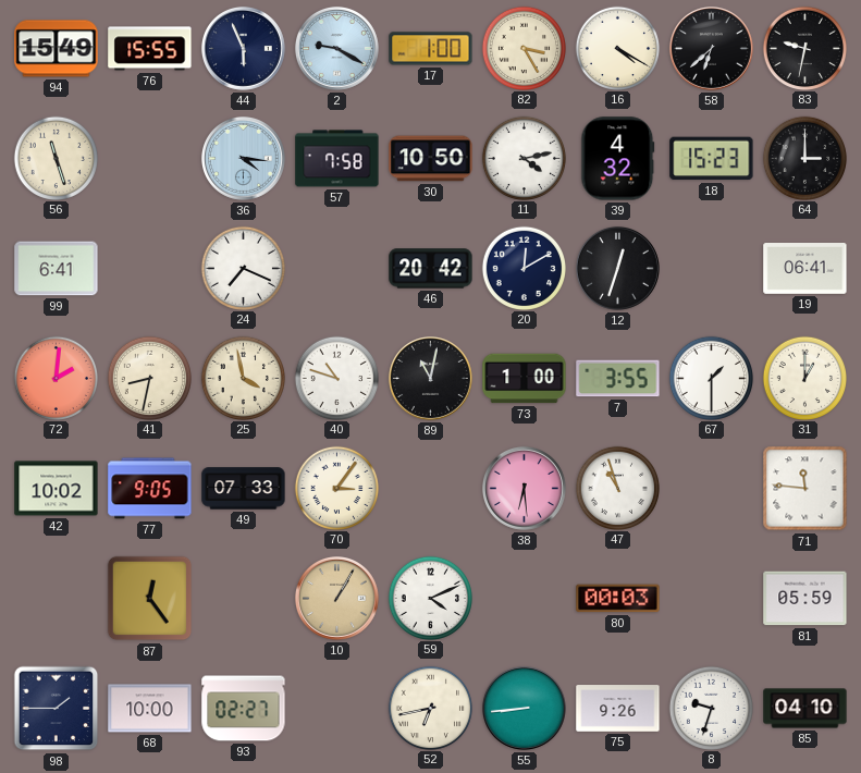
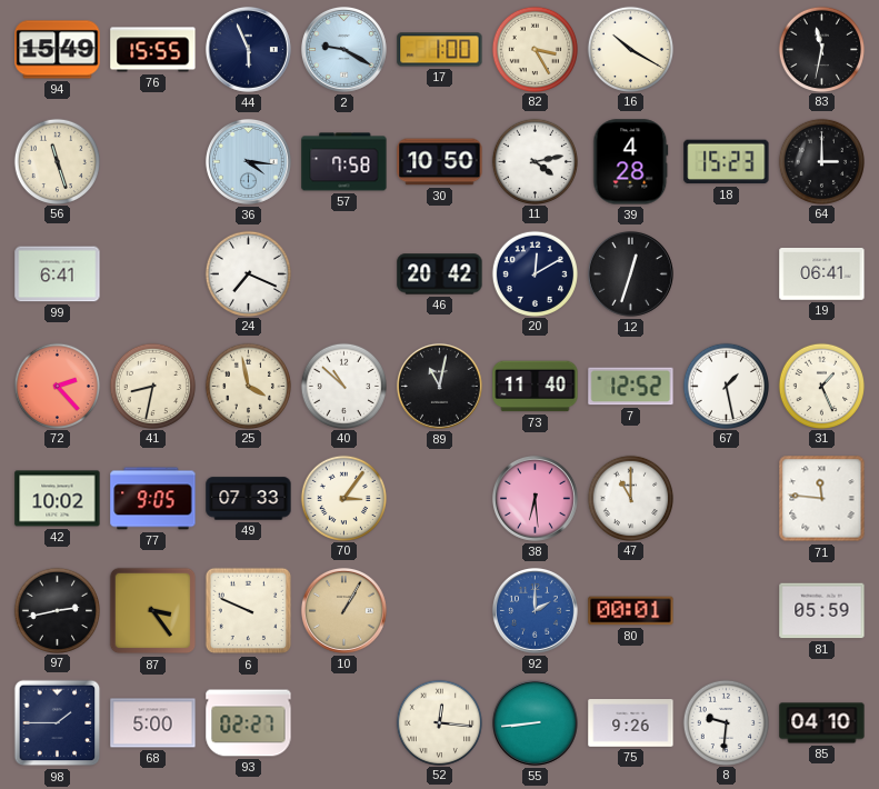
16: 4:20 -> 10:20
58: 6:38 -> none
83: 9:32 -> 11:32
39: 4:32 -> 4:28
72: 2:01 -> 2:23
40: 10:48 -> 10:52
73: 1:00 -> 11:40
7: 3:55 -> 12:52
67: 1:30 -> 1:28
31: 1:00 -> 1:26
47: 10:57 -> 11:00
97: none -> 2:43
87: 12:24 -> 3:24
6: none -> 9:49
59: 4:11 -> none
92: none -> 2:00
80: 00:03 -> 00:01
68: 10:00 -> 5:00
52: 6:43 -> 12:16
8: 9:33 -> 9:31
